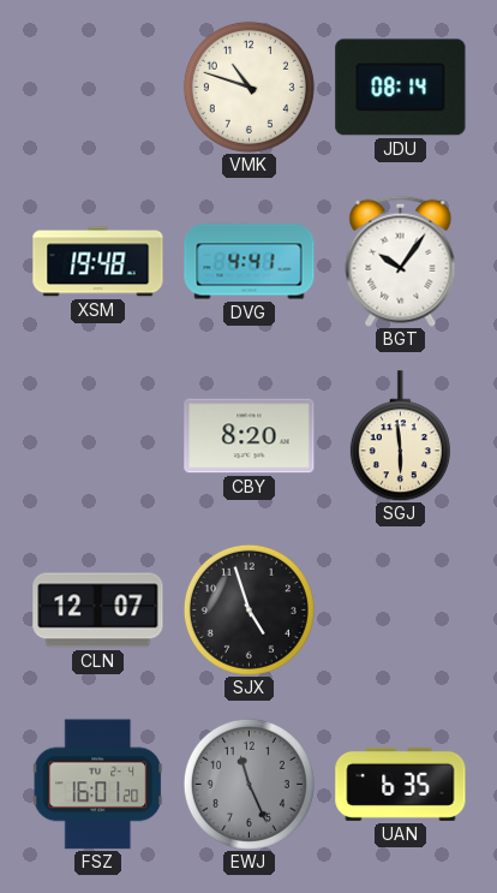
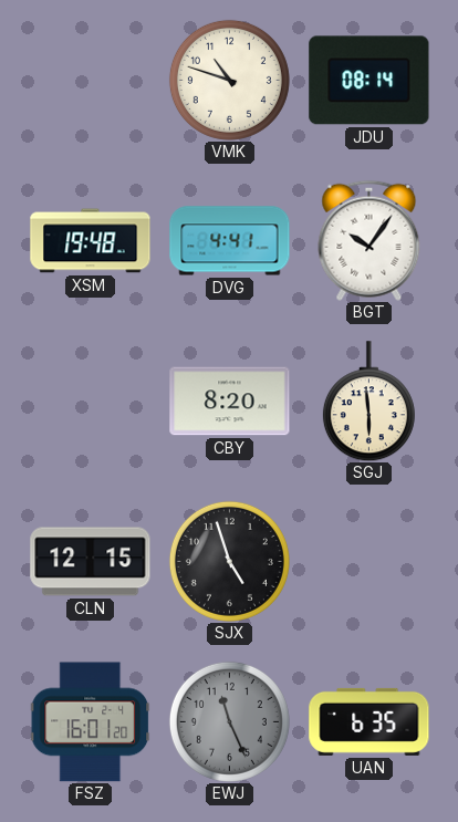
CLN: 12:07 -> 12:15
